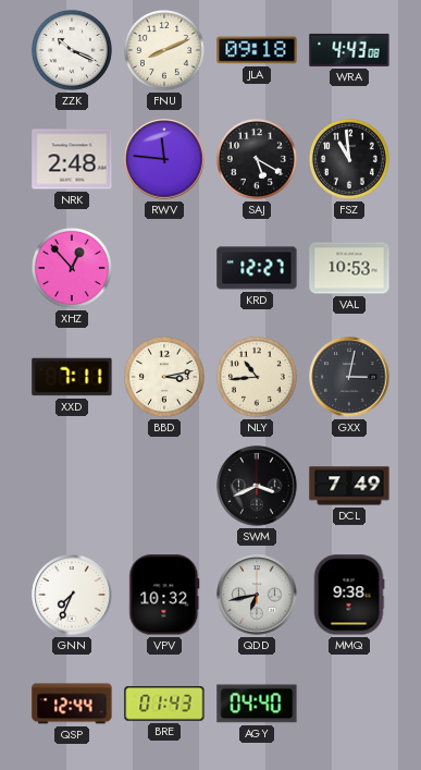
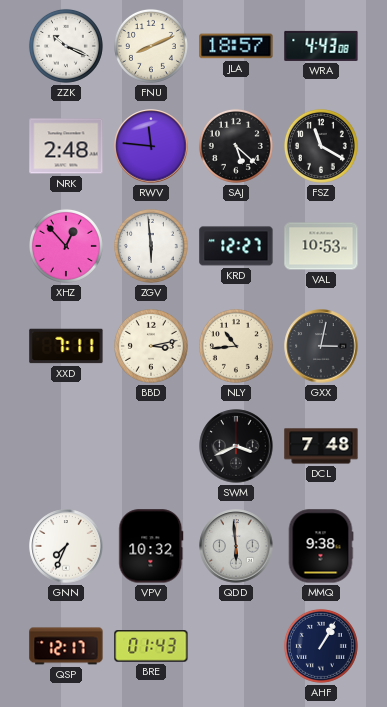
JLA: 09:18 -> 18:57
SAJ: 5:20 -> 5:22
FSZ: 10:59 -> 11:20
ZGV: none -> 5:59
DCL: 7:49 -> 7:48
QDD: 6:43 -> 5:59
QSP: 12:44 -> 12:17
AGY: 04:40 -> none
AHF: none -> 1:05
